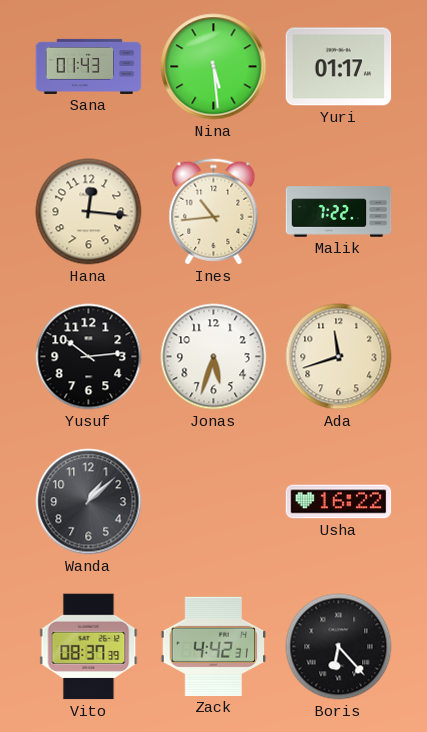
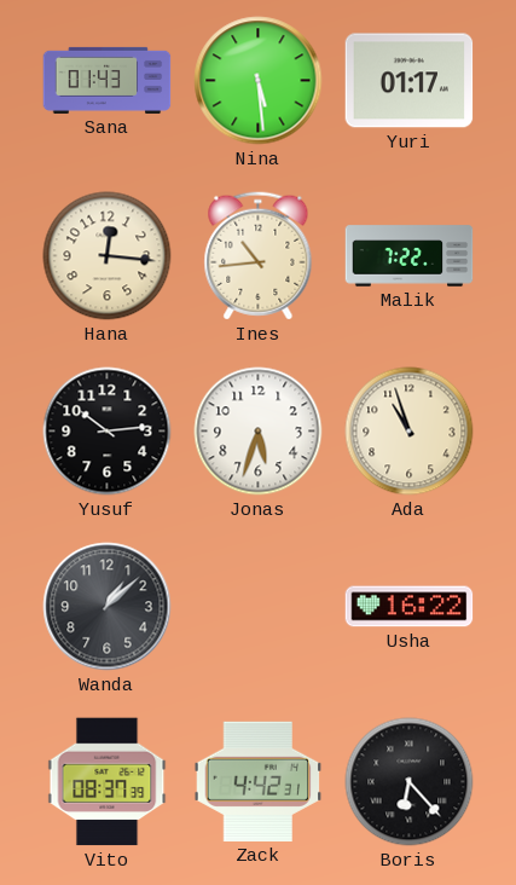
Ada: 11:42 -> 10:57
